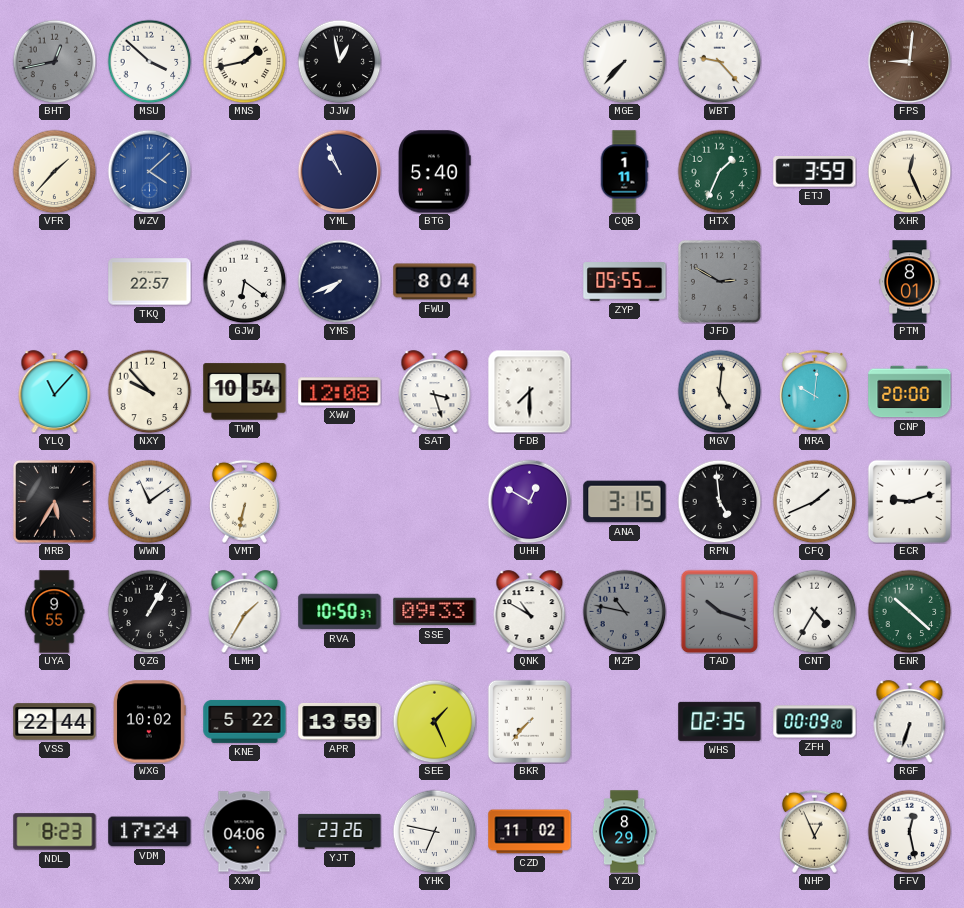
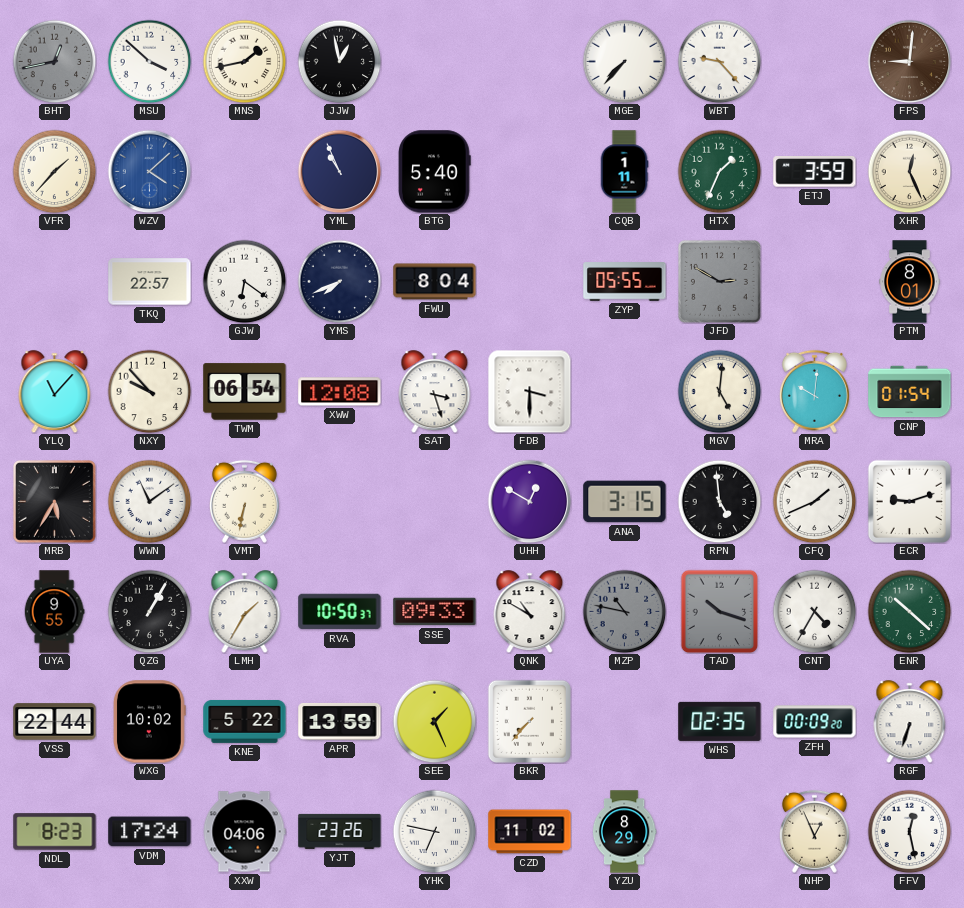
TWM: 10:54 -> 06:54
FDB: 7:30 -> 3:30
CNP: 20:00 -> 01:54
